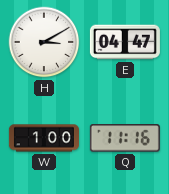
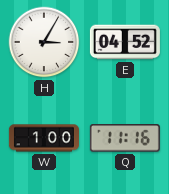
H: 3:10 -> 3:05
E: 04:47 -> 04:52
